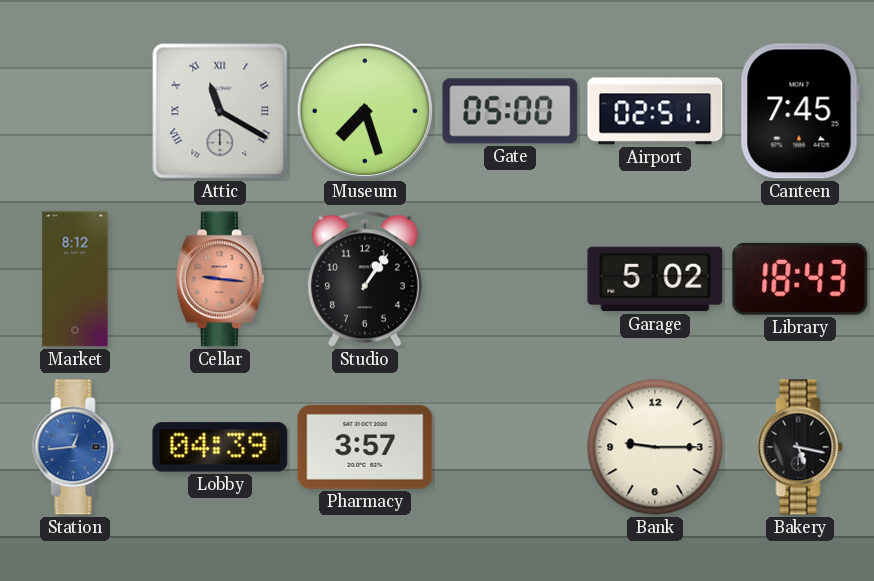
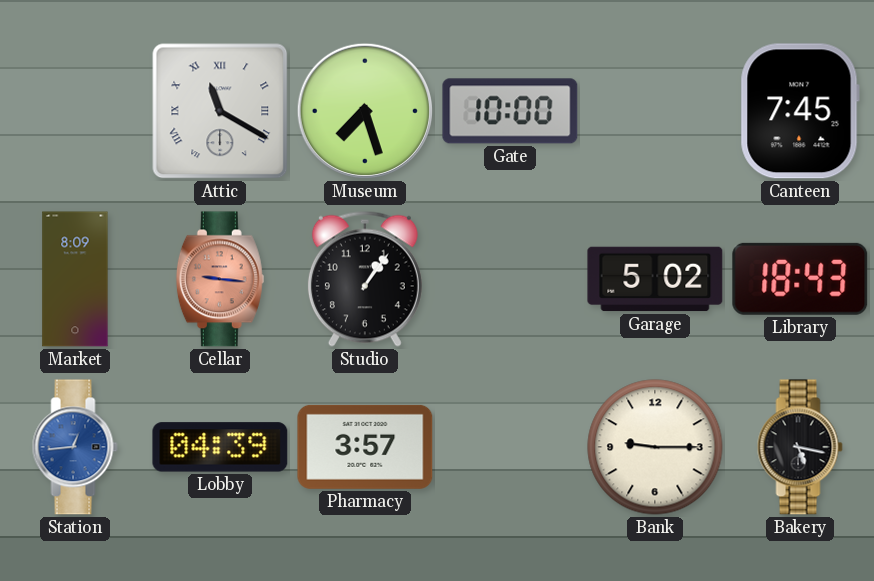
Gate: 05:00 -> 10:00
Airport: 02:51 -> none
Market: 8:12 -> 8:09
